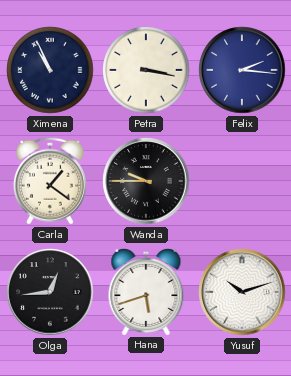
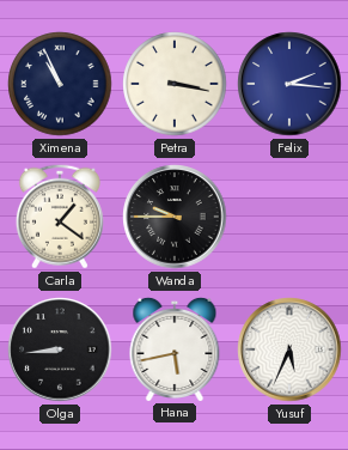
Olga: 12:44 -> 8:44
Hana: 5:42 -> 5:43
Yusuf: 10:12 -> 5:34
